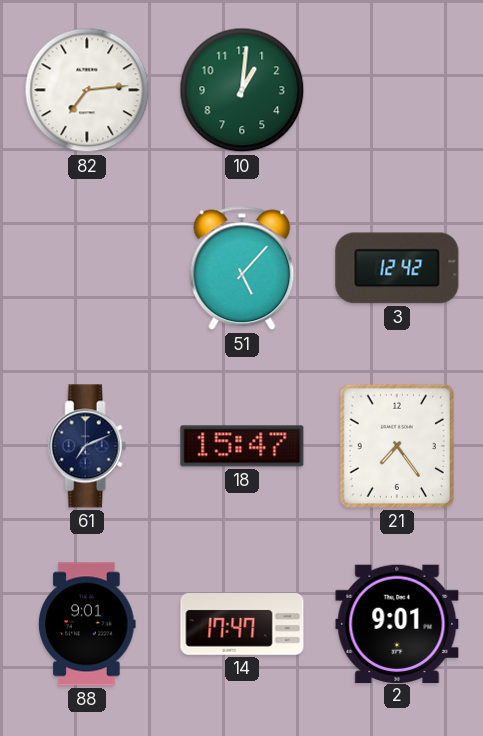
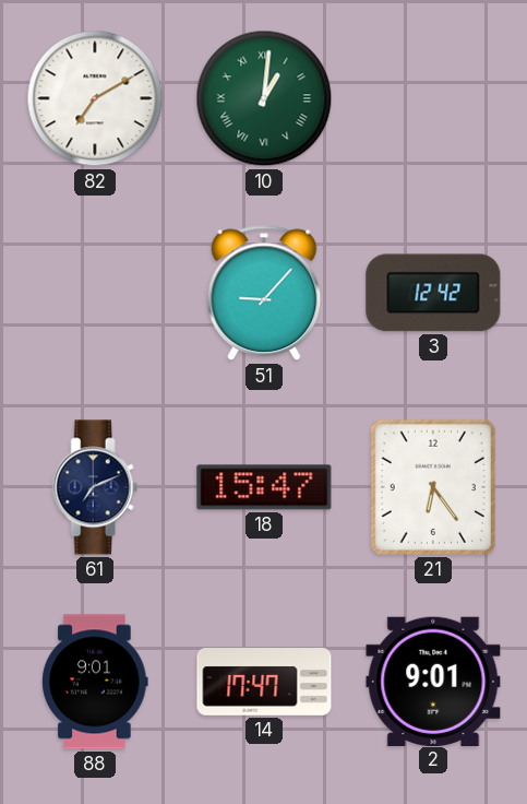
82: 7:14 -> 7:10
10 numerals: Arabic -> Roman
51: 5:07 -> 9:07
21: 7:24 -> 6:24
